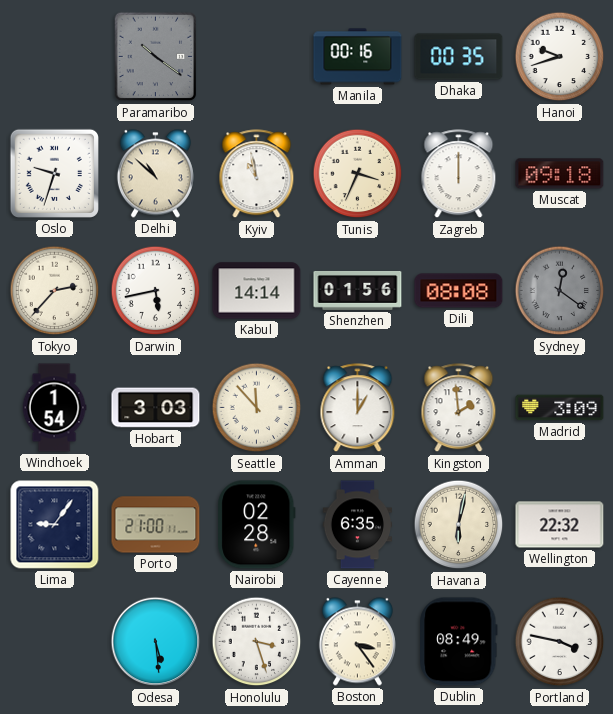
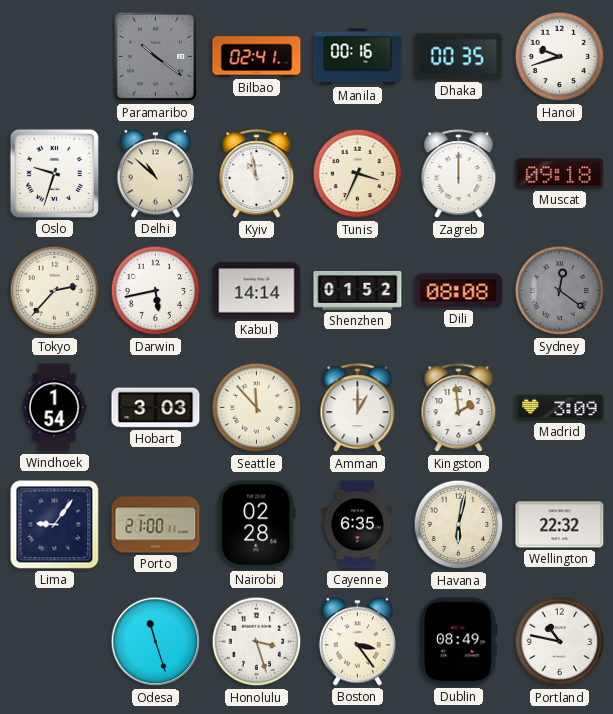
Bilbao: none -> 02:41
Shenzhen: 01:56 -> 01:52
Odesa: 5:29 -> 11:27
Portland: 3:47 -> 10:47
